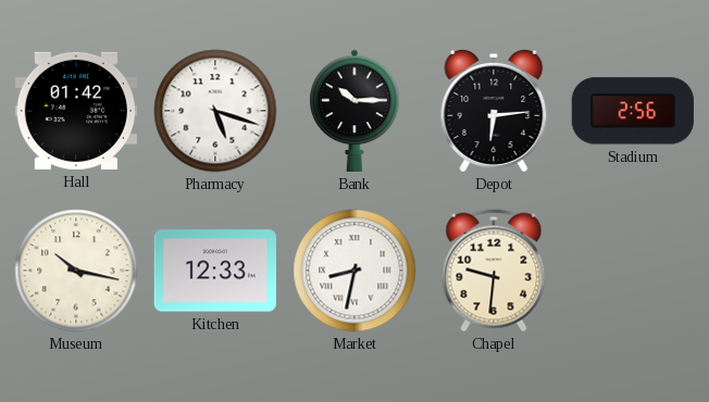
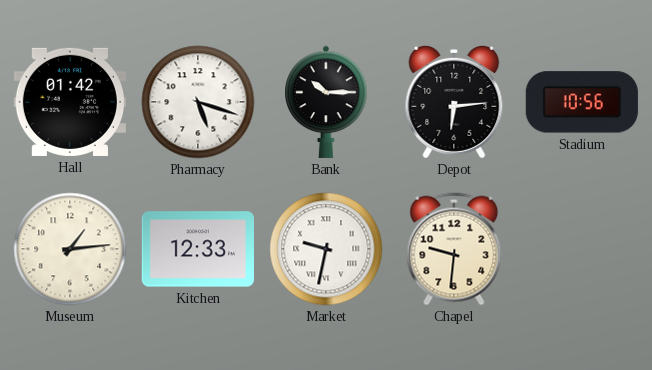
Stadium: 2:56 -> 10:56
Museum: 10:17 -> 1:14
Market: 8:32 -> 9:32
